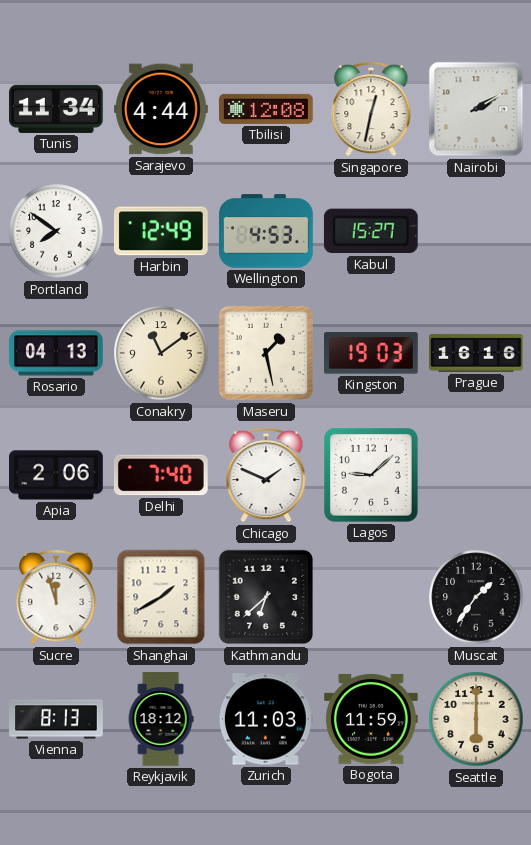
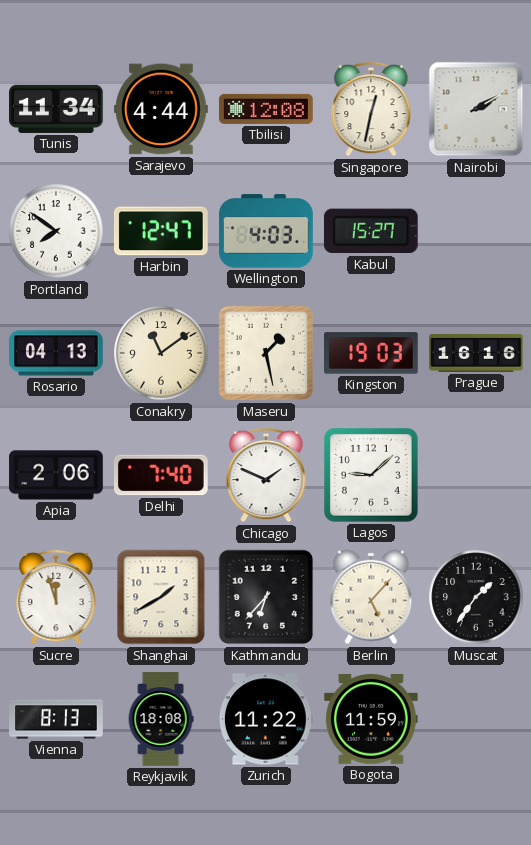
Harbin: 12:49 -> 12:47
Wellington: 4:53 -> 4:03
Kathmandu: 6:38 -> 6:37
Berlin: none -> 5:07
Reykjavik: 18:12 -> 18:08
Zurich: 11:03 -> 11:22
Seattle: 6:00 -> none
